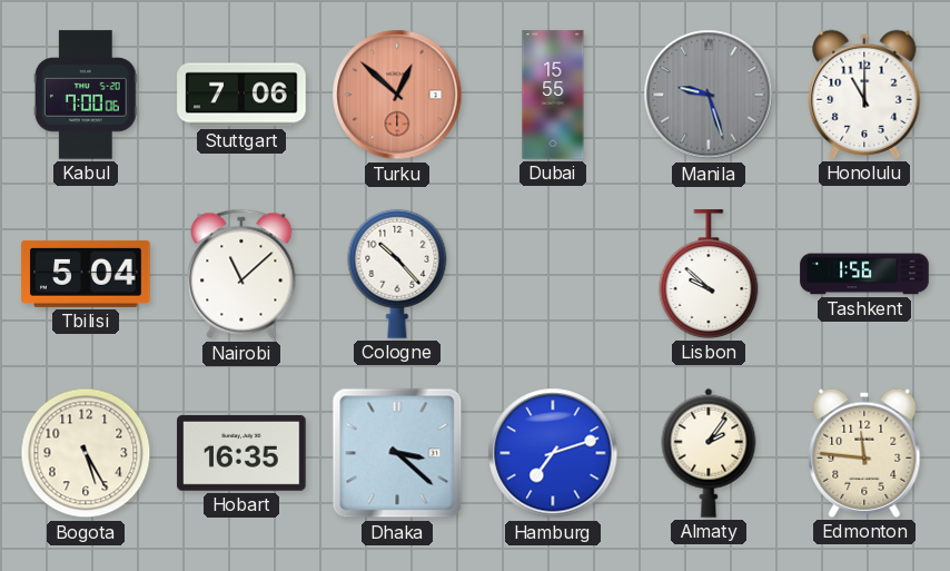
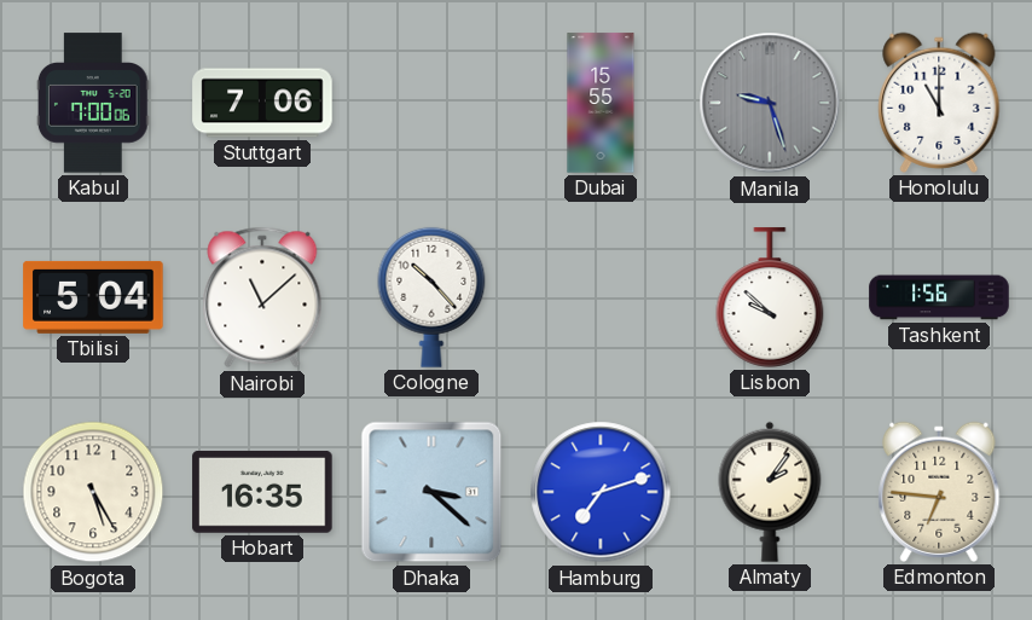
Turku: 12:52 -> none
Edmonton: 11:46 -> 6:46
